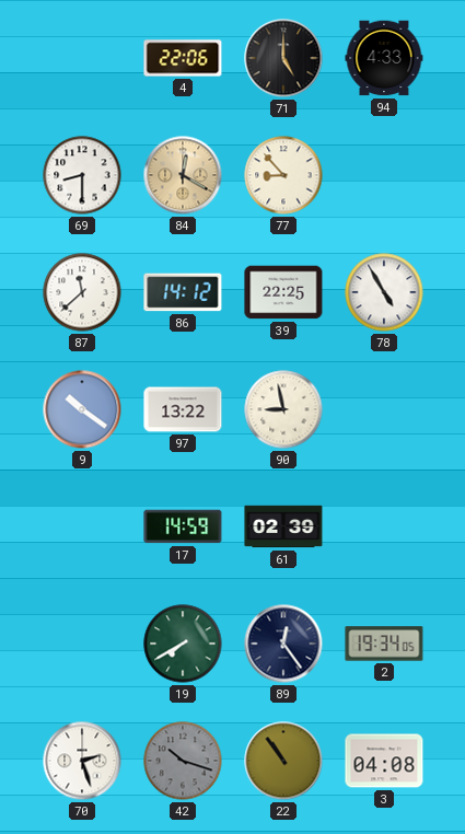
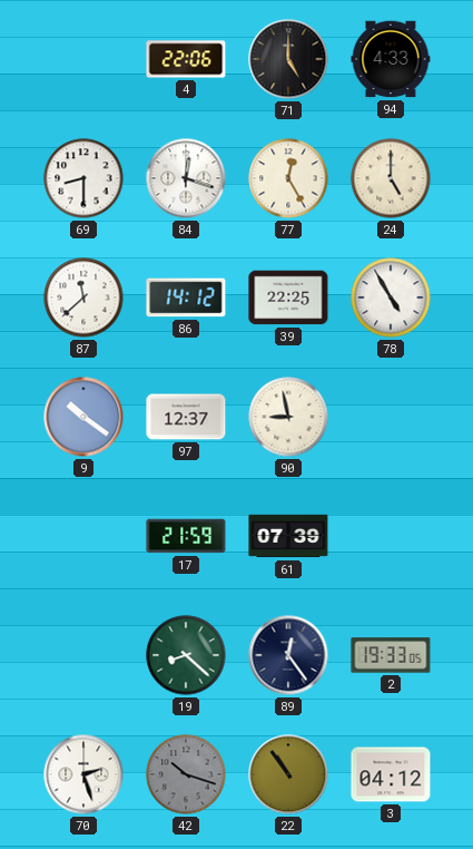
84: 12:20 -> 12:18
84 dial: champagne -> white
77: 8:53 -> 12:25
24: none -> 5:00
97: 13:22 -> 12:37
17: 14:59 -> 21:59
61: 02:39 -> 07:39
19: 7:40 -> 8:22
2: 19:34 -> 19:33
3: 04:08 -> 04:12
